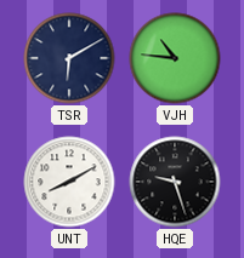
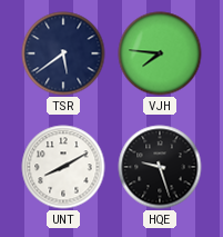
TSR: 6:10 -> 5:39
VJH: 10:46 -> 7:46
